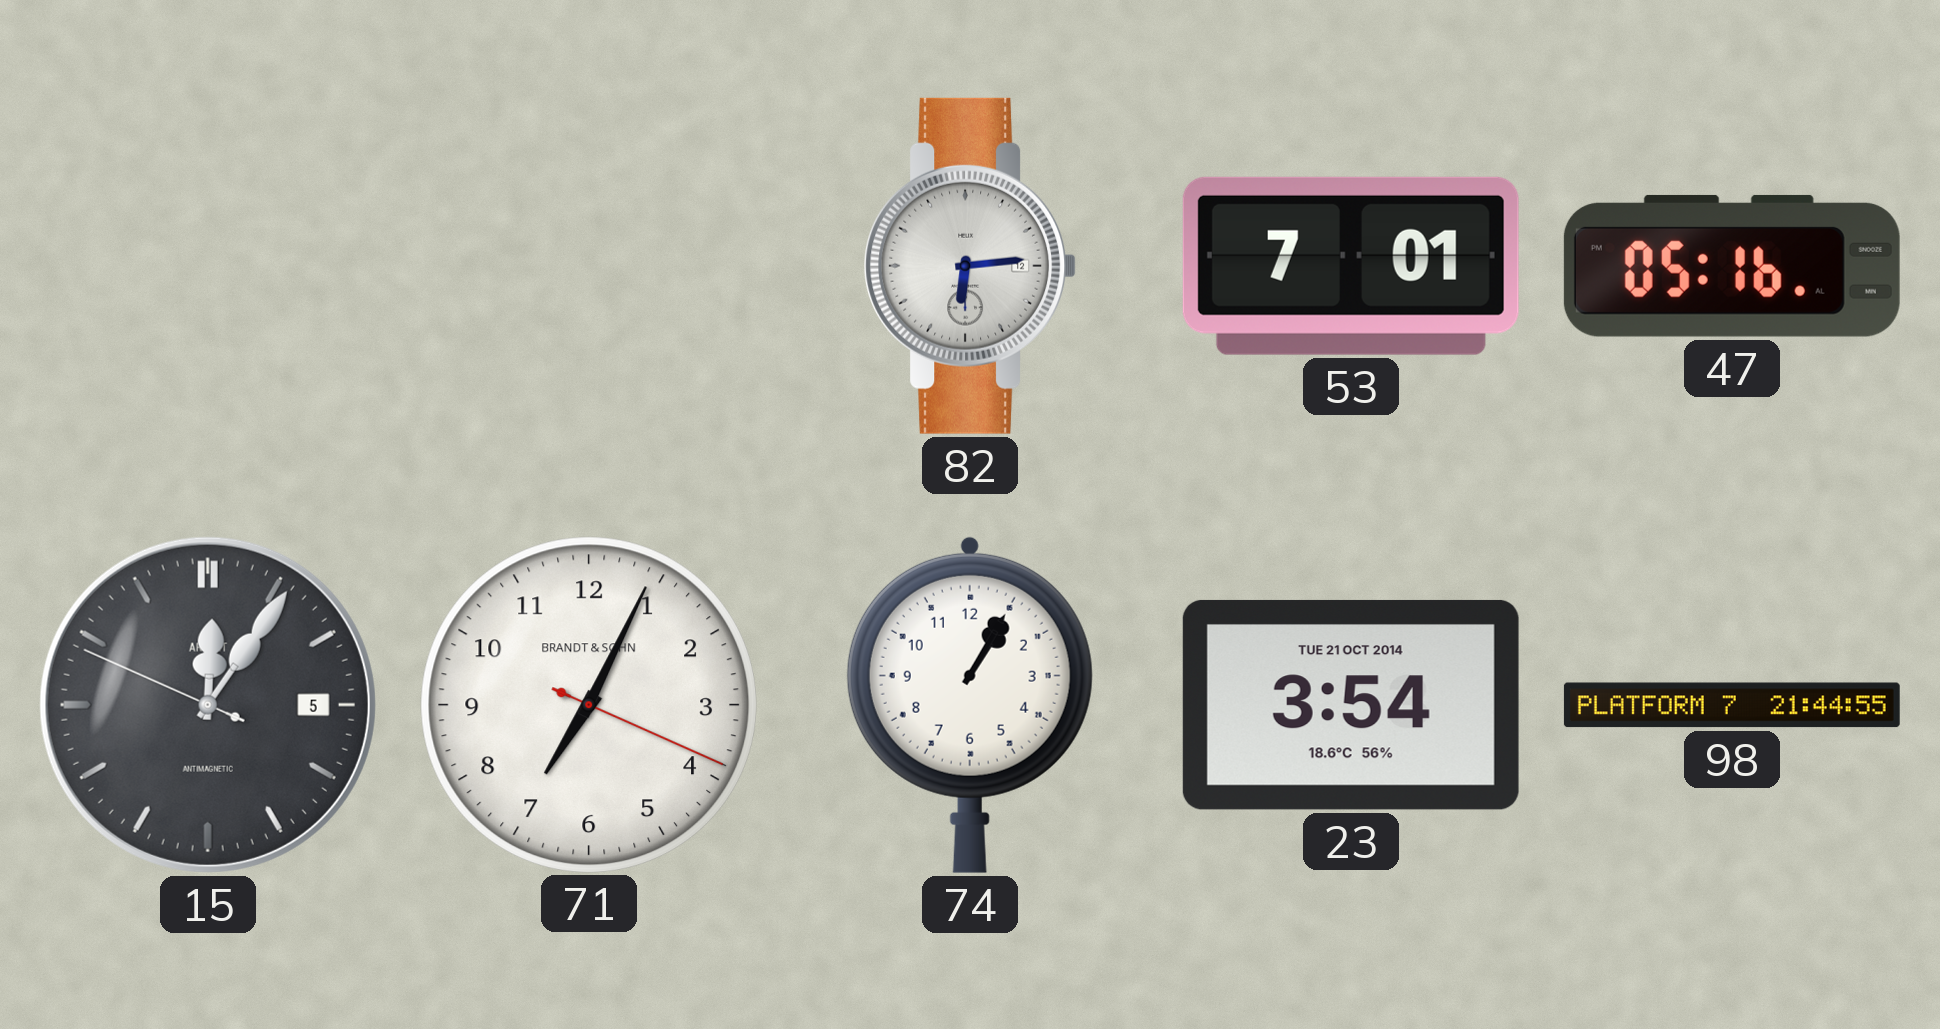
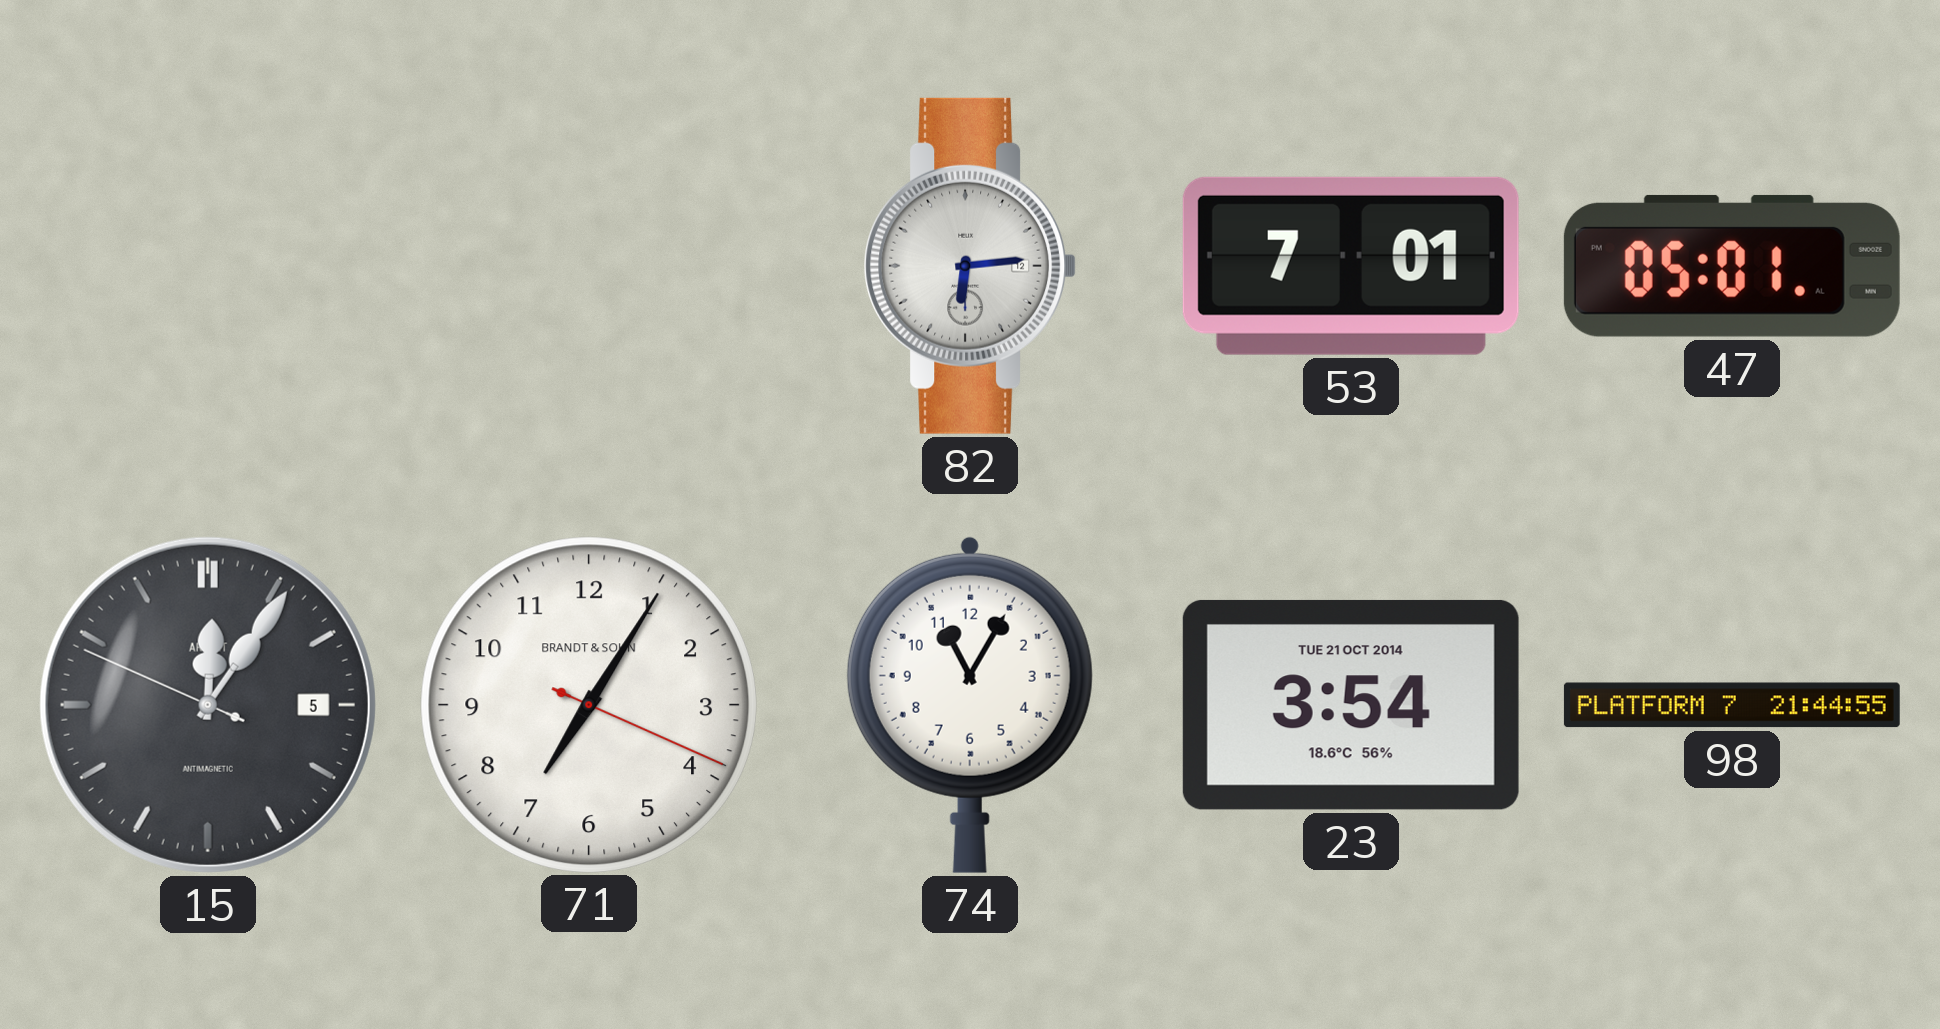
47: 05:16 -> 05:01
71: 7:04 -> 7:05
74: 1:05 -> 11:05
